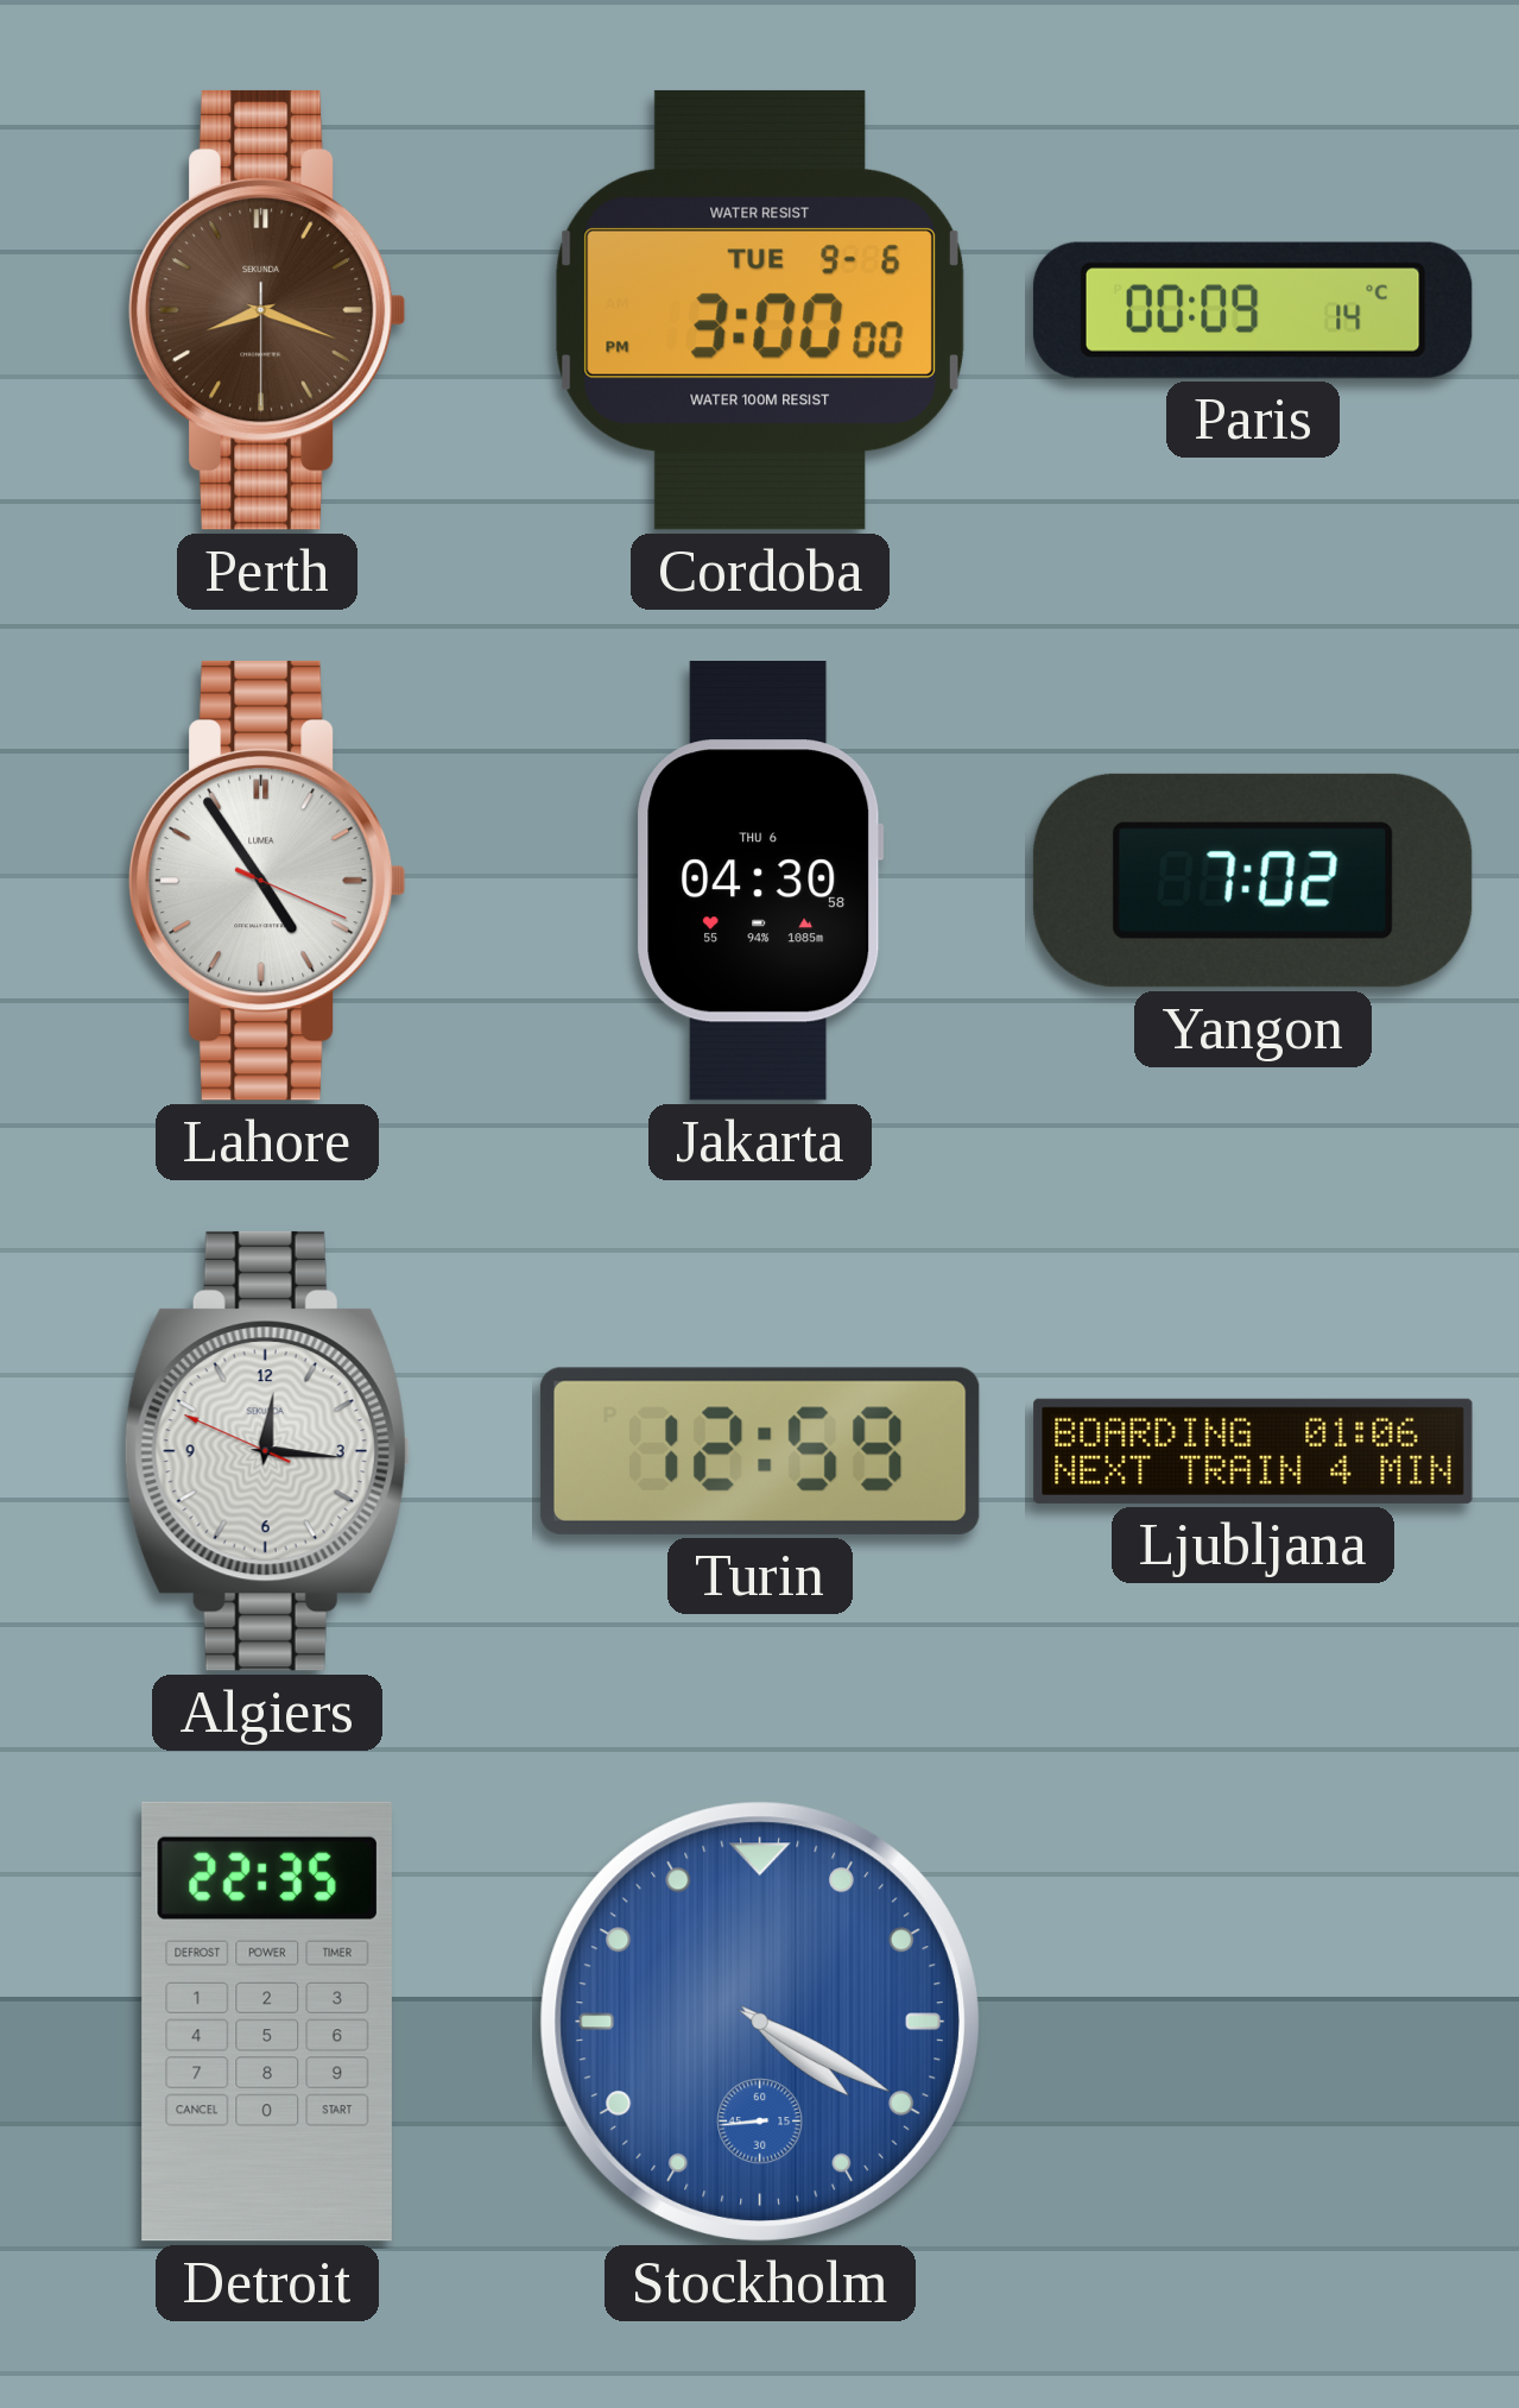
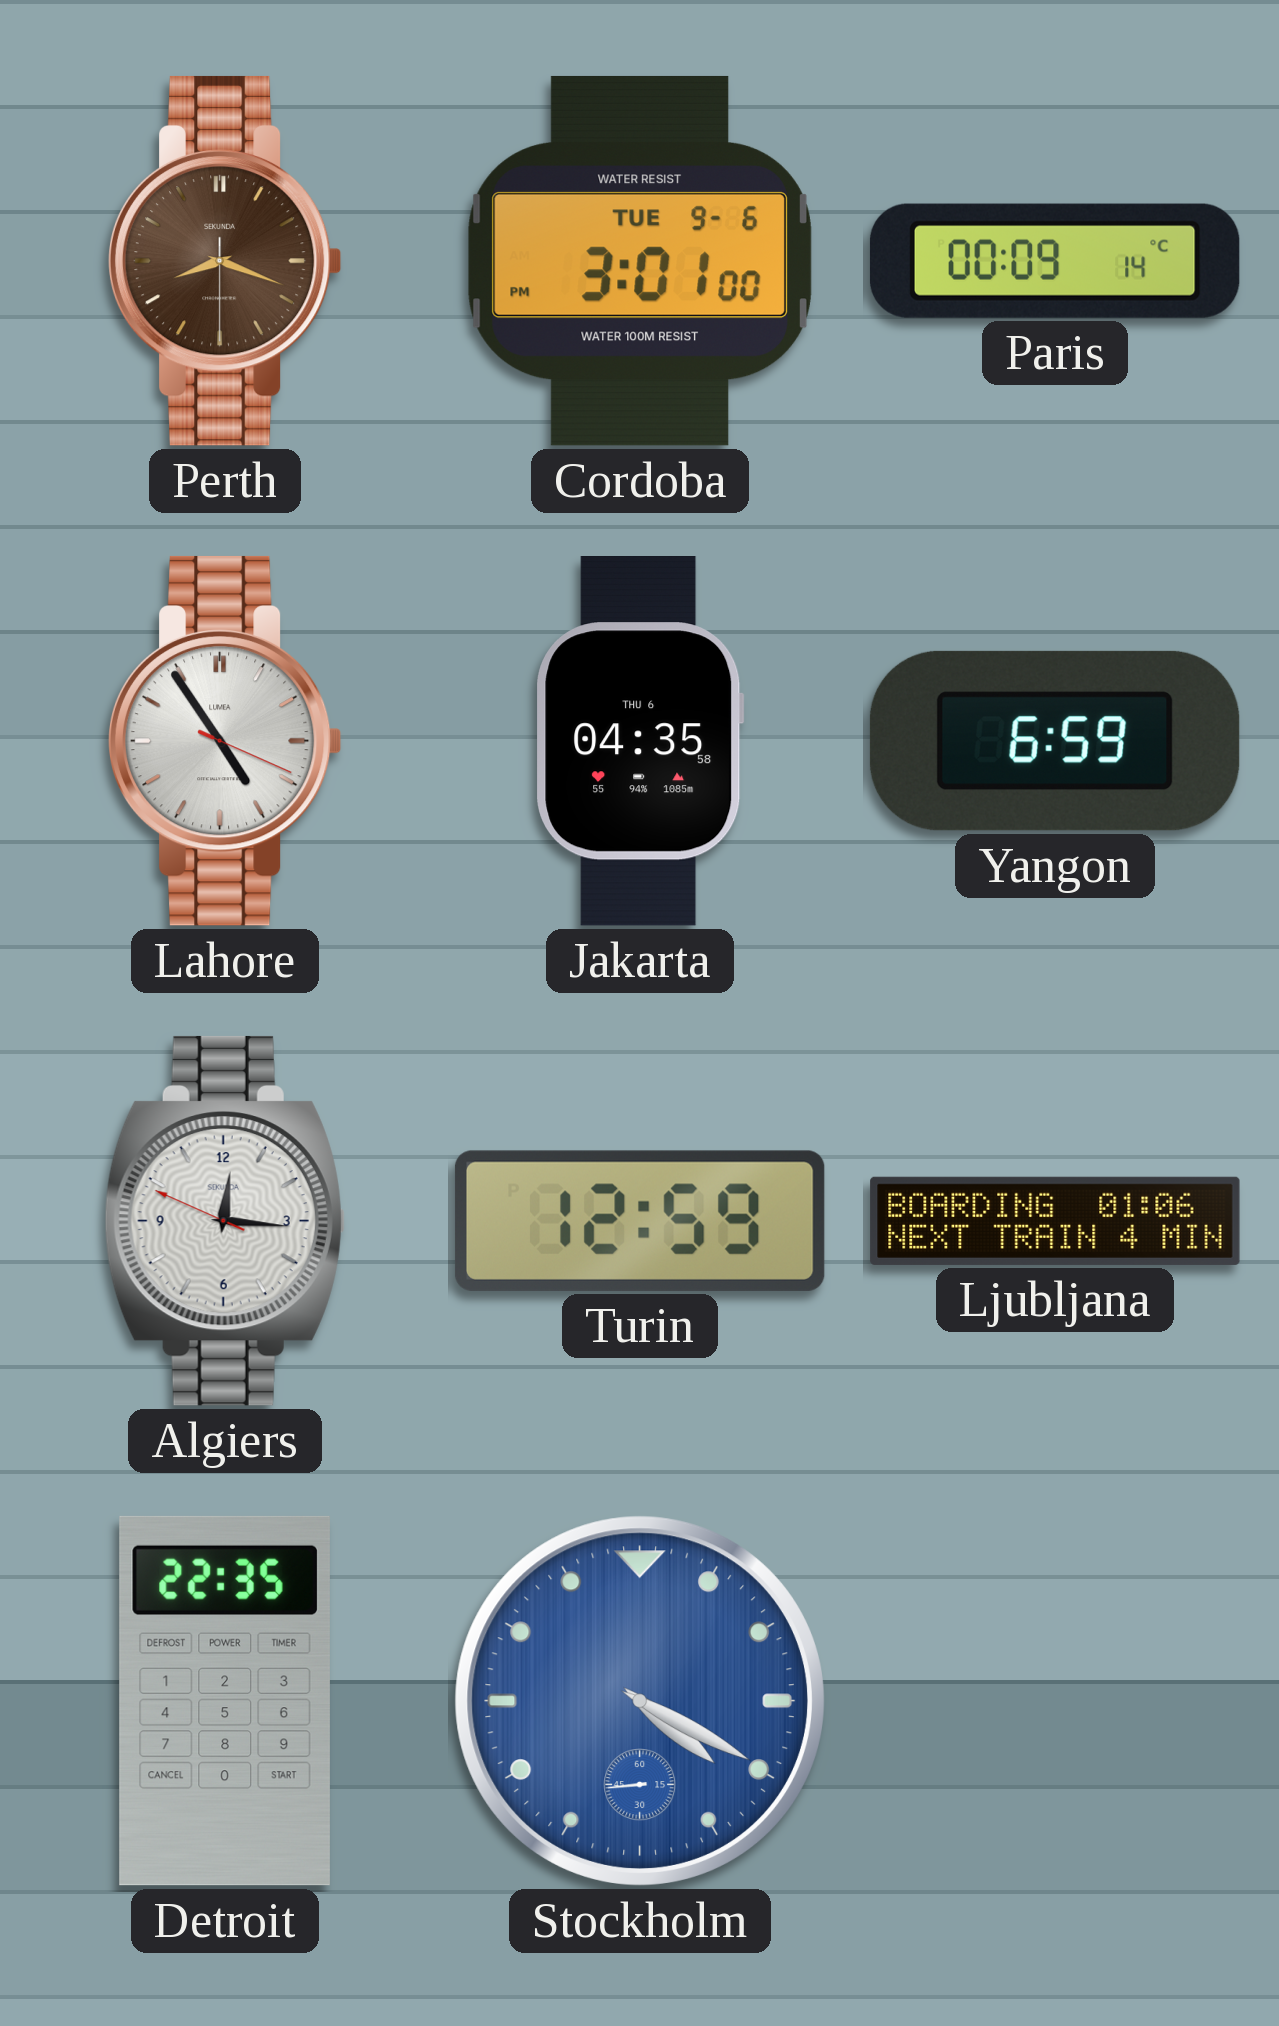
Cordoba: 3:00 -> 3:01
Jakarta: 04:30 -> 04:35
Yangon: 7:02 -> 6:59
